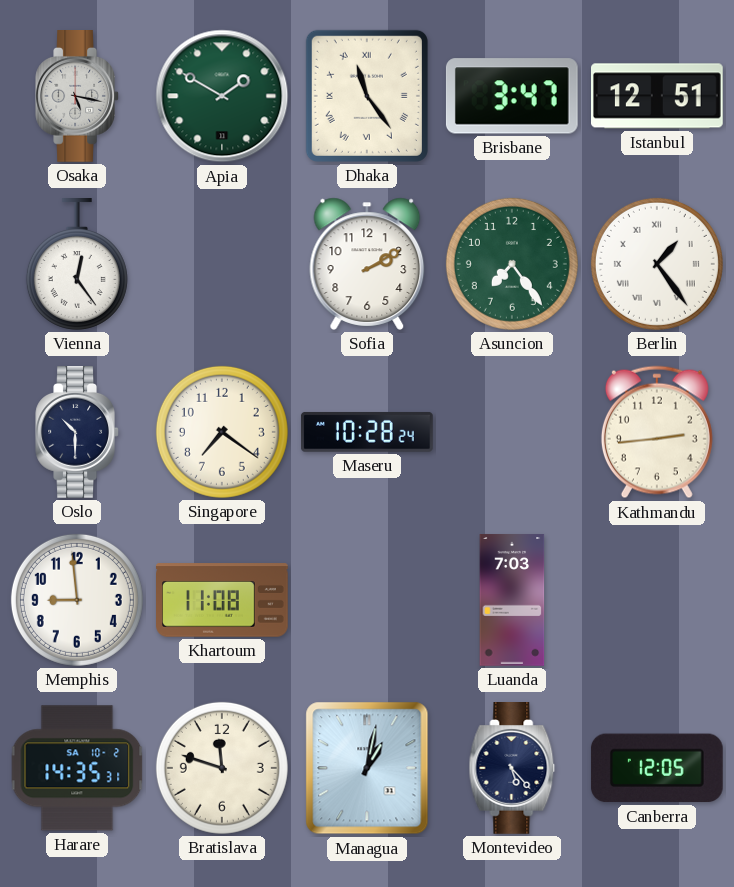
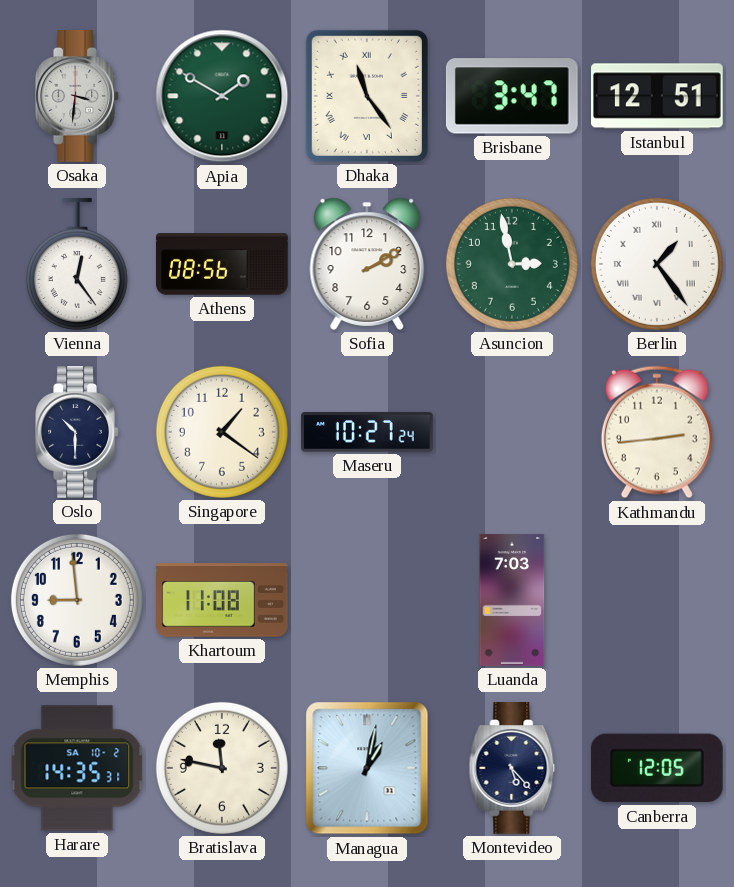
Osaka: 5:17 -> 3:31
Athens: none -> 08:56
Asuncion: 7:24 -> 2:58
Singapore: 7:21 -> 1:21
Maseru: 10:28 -> 10:27
Bratislava: 11:48 -> 11:47
